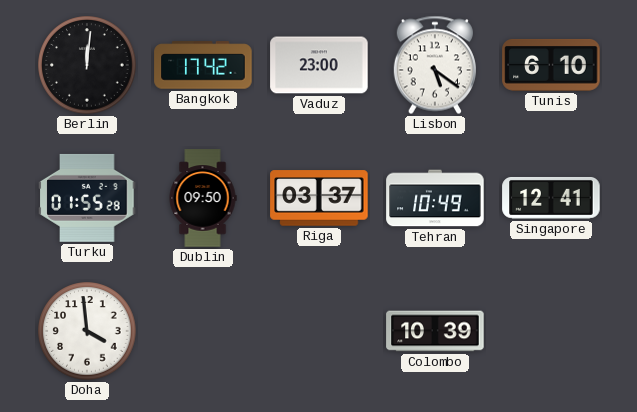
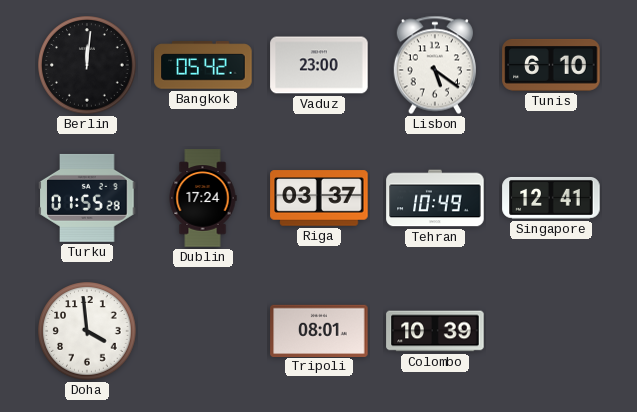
Bangkok: 17:42 -> 05:42
Dublin: 09:50 -> 17:24
Tripoli: none -> 08:01
